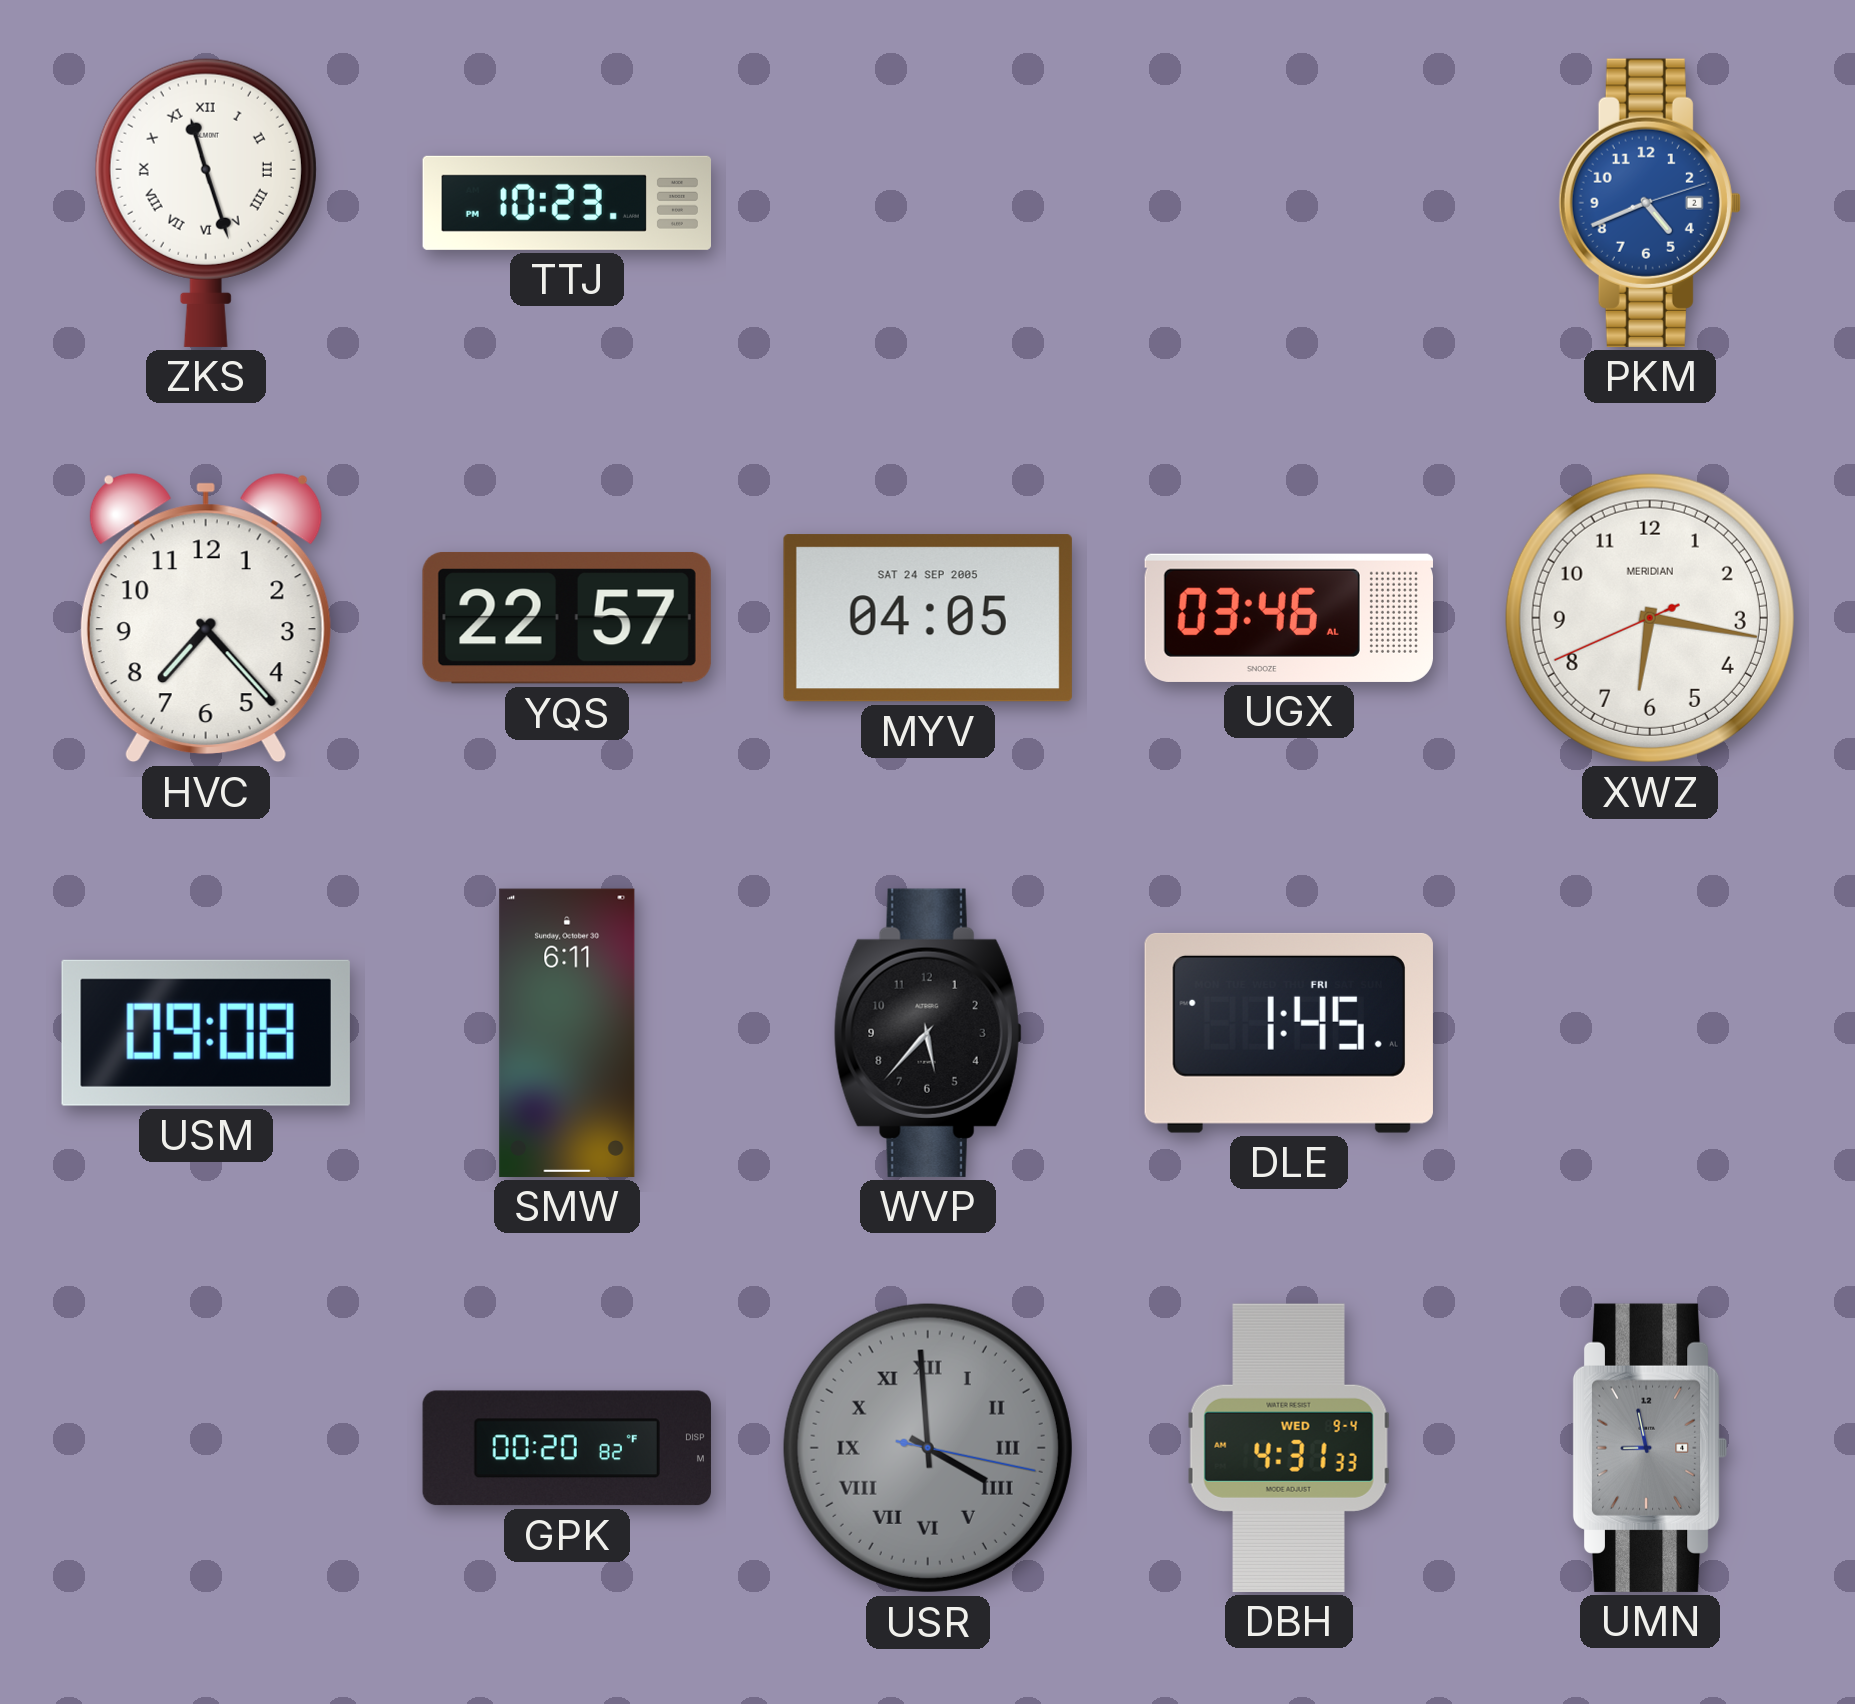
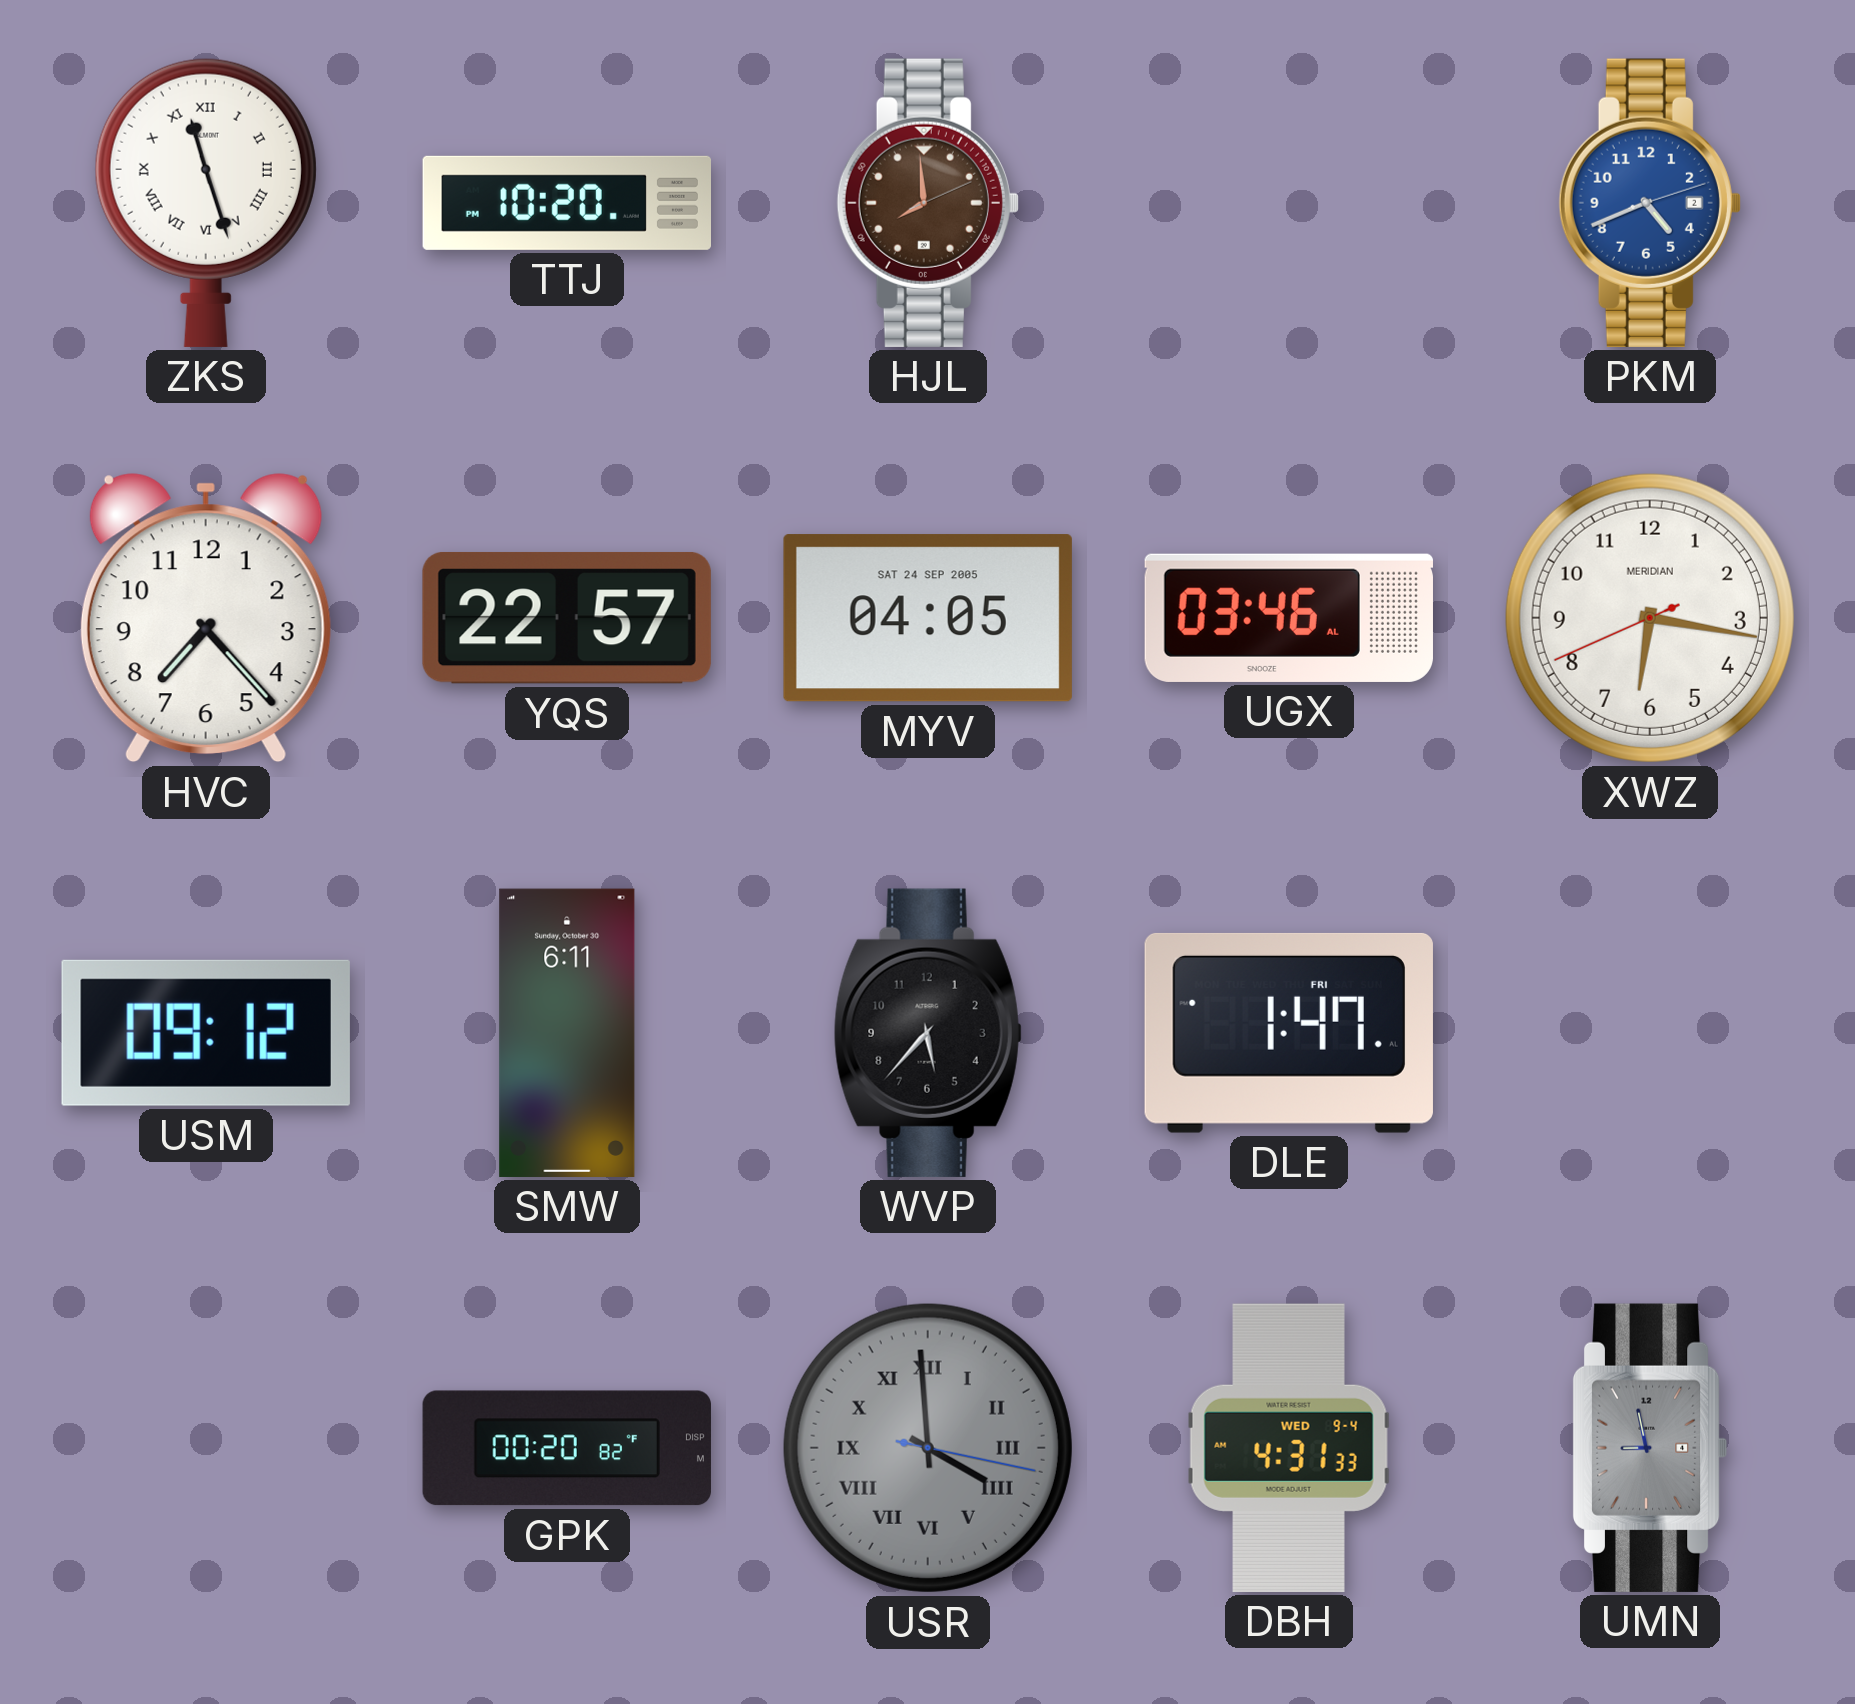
TTJ: 10:23 -> 10:20
HJL: none -> 7:59
USM: 09:08 -> 09:12
DLE: 1:45 -> 1:47
